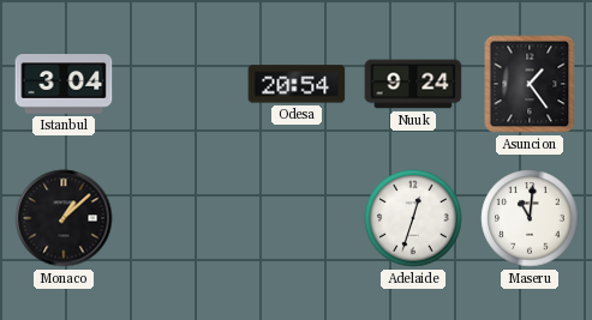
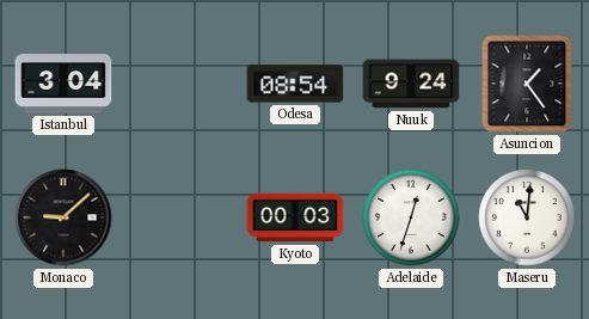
Odesa: 20:54 -> 08:54
Monaco: 1:08 -> 9:08
Kyoto: none -> 00:03
